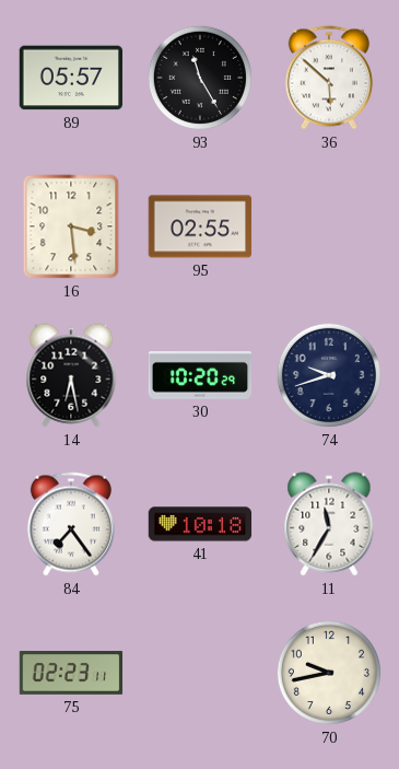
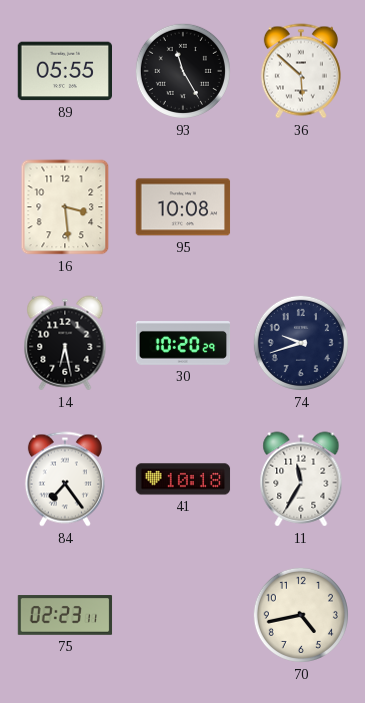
89: 05:57 -> 05:55
95: 02:55 -> 10:08
70: 9:43 -> 4:43
